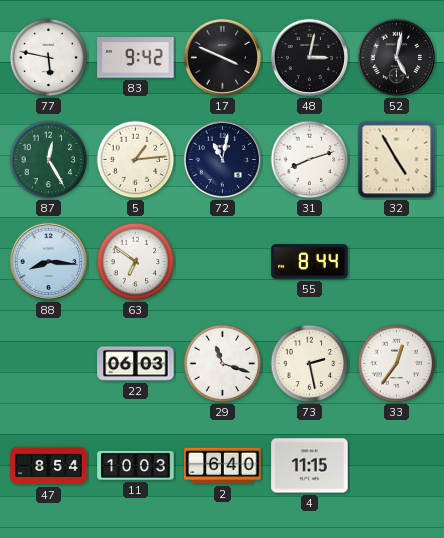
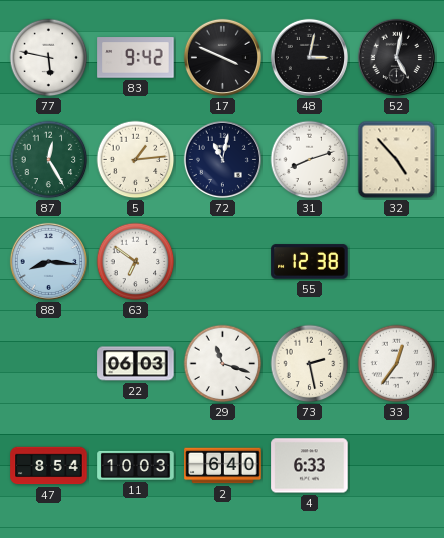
32: 4:55 -> 4:53
55: 8:44 -> 12:38
4: 11:15 -> 6:33
